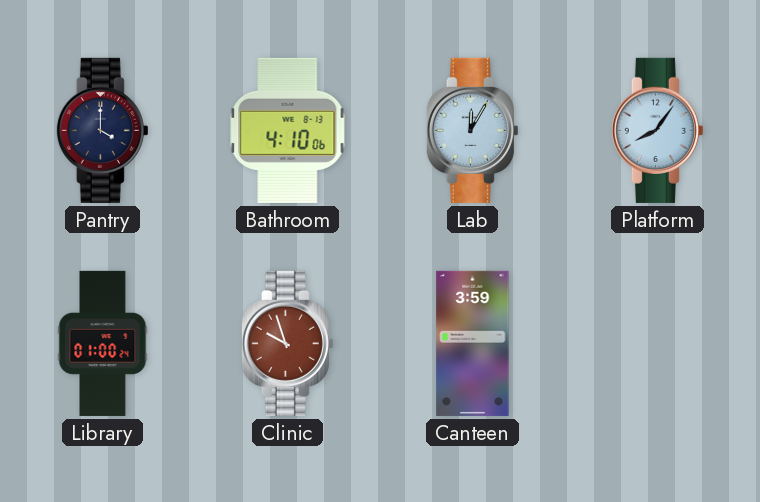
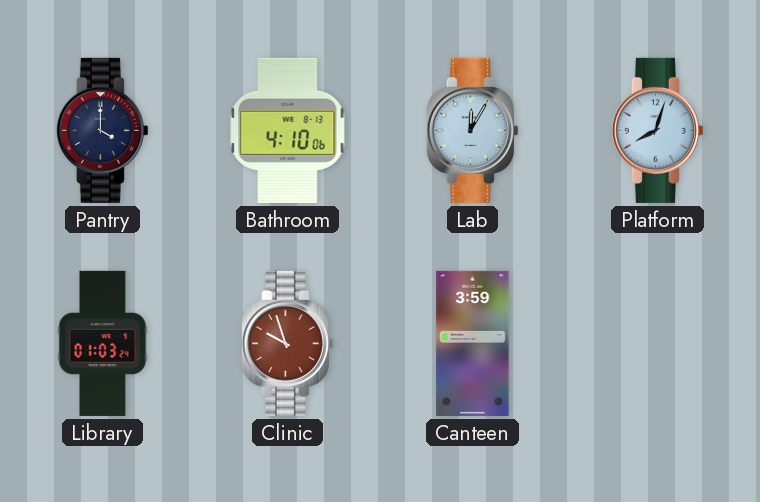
Platform: 8:06 -> 8:03
Library: 01:00 -> 01:03
